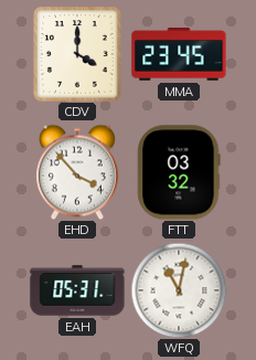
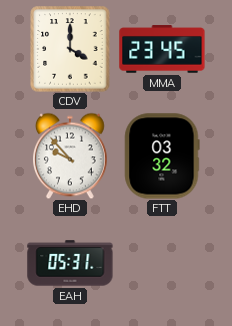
EHD: 3:53 -> 9:53
WFQ: 11:02 -> none
